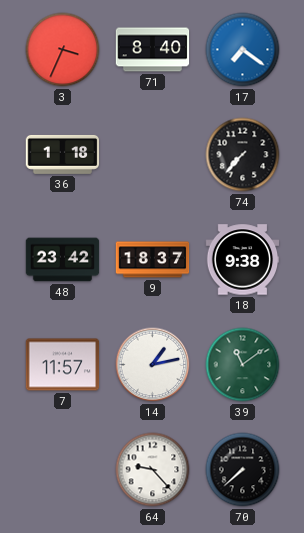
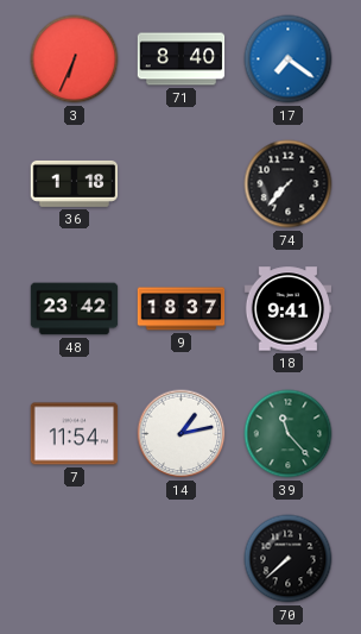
3: 3:34 -> 6:34
18: 9:38 -> 9:41
7: 11:57 -> 11:54
39: 11:09 -> 11:23
64: 9:23 -> none
